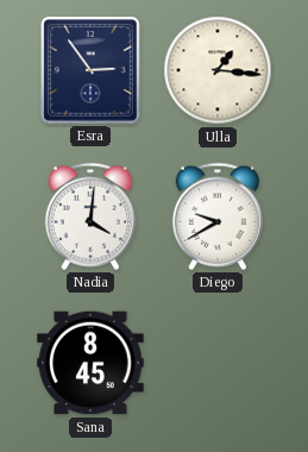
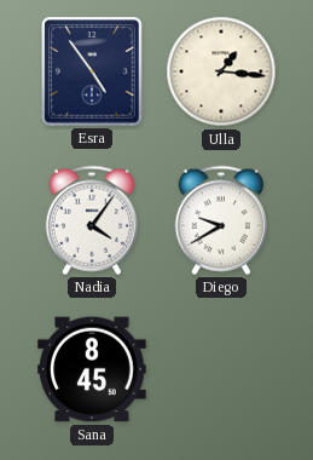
Esra: 2:54 -> 4:54
Nadia: 4:01 -> 4:06
